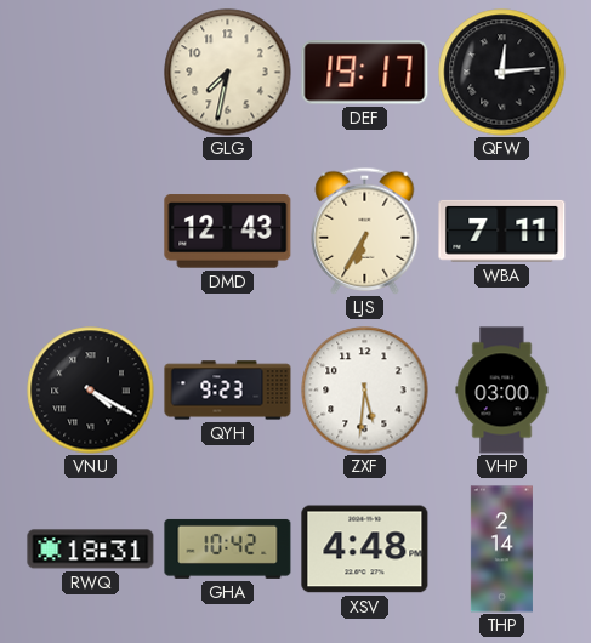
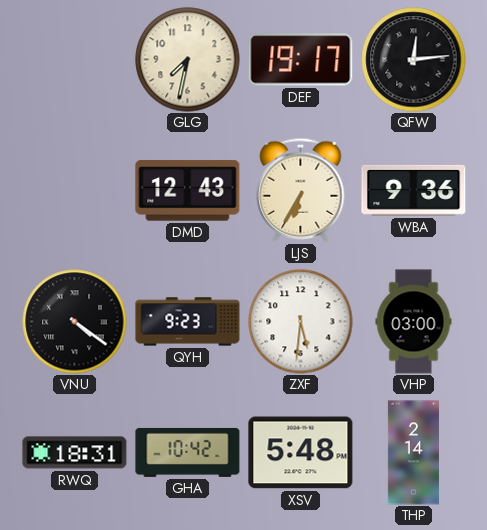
WBA: 7:11 -> 9:36
VNU: 4:20 -> 4:21
XSV: 4:48 -> 5:48
